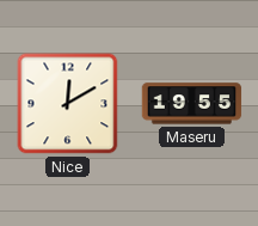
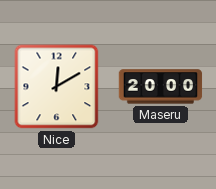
Maseru: 19:55 -> 20:00
